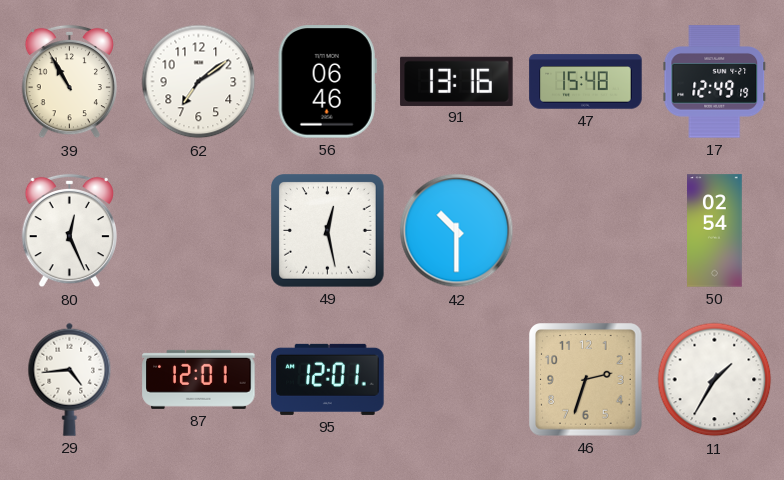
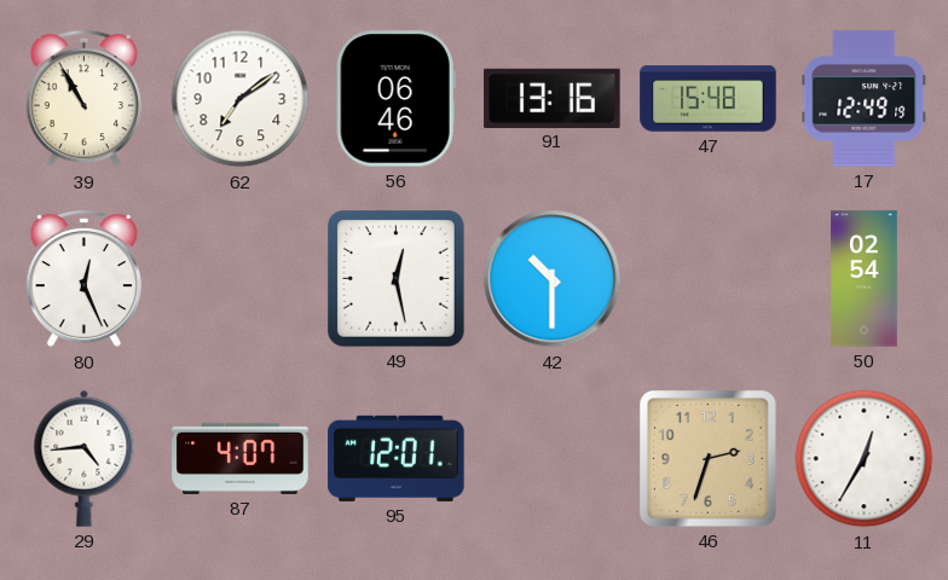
87: 12:01 -> 4:07
11: 1:35 -> 12:35
